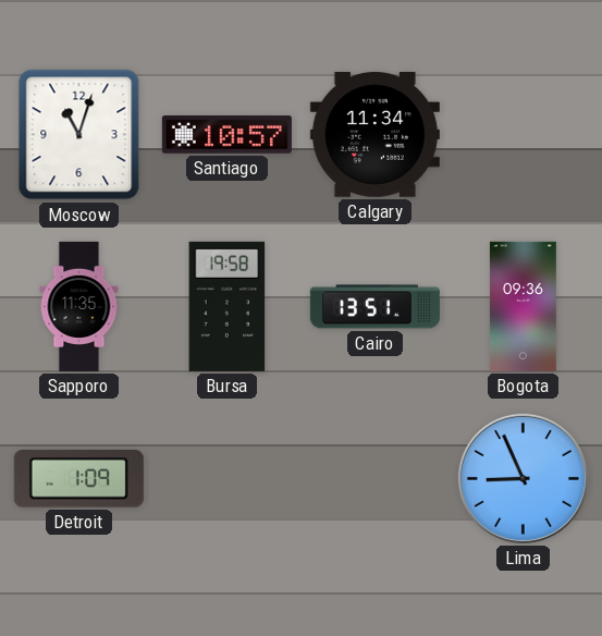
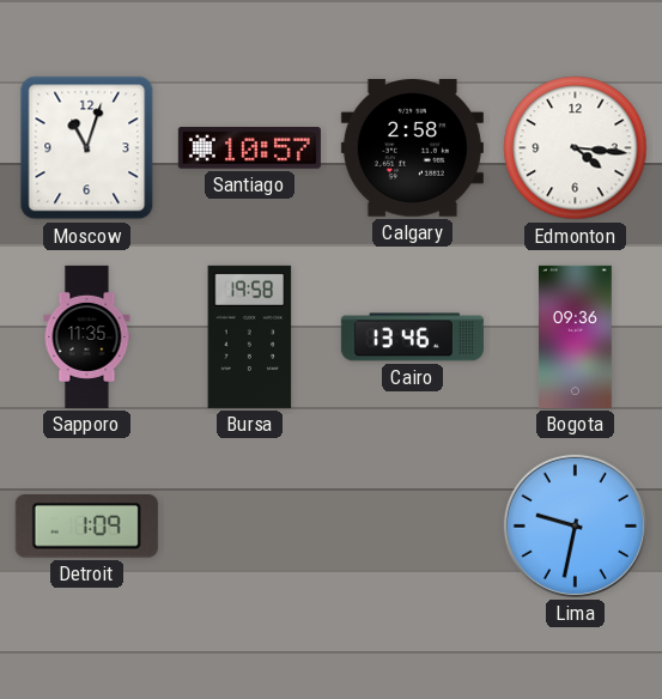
Calgary: 11:34 -> 2:58
Edmonton: none -> 4:16
Cairo: 13:51 -> 13:46
Lima: 8:56 -> 9:32
